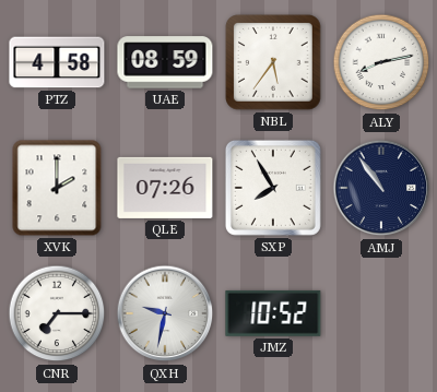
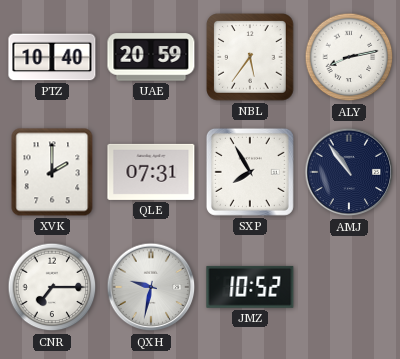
PTZ: 4:58 -> 10:40
UAE: 08:59 -> 20:59
QLE: 07:26 -> 07:31
